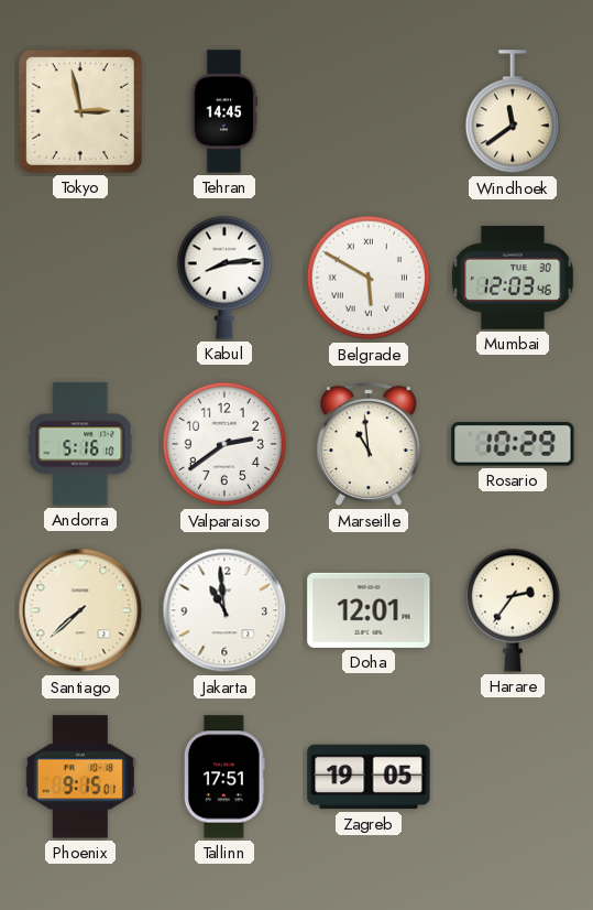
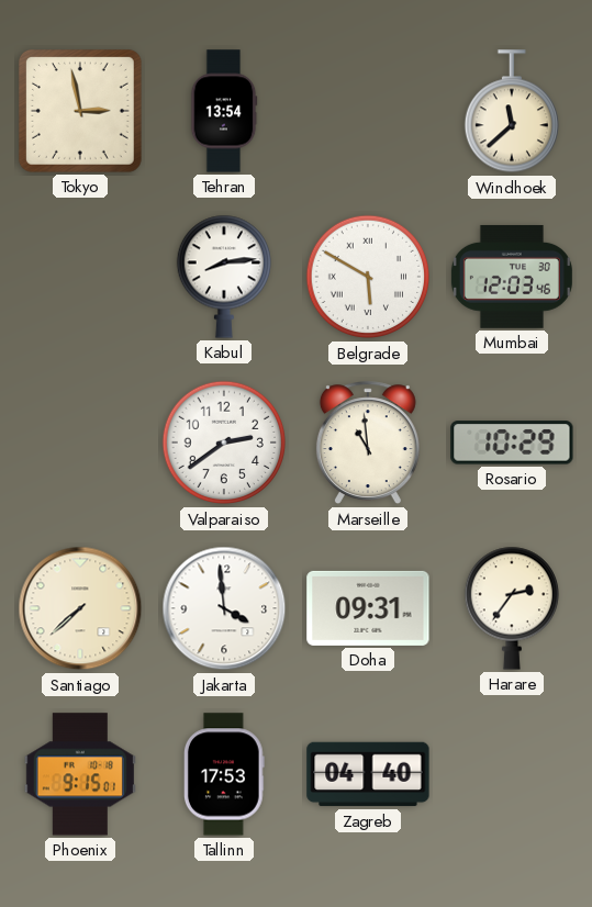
Tehran: 14:45 -> 13:54
Windhoek: 11:39 -> 11:38
Andorra: 5:16 -> none
Jakarta: 10:59 -> 3:59
Doha: 12:01 -> 09:31
Tallinn: 17:51 -> 17:53
Zagreb: 19:05 -> 04:40
